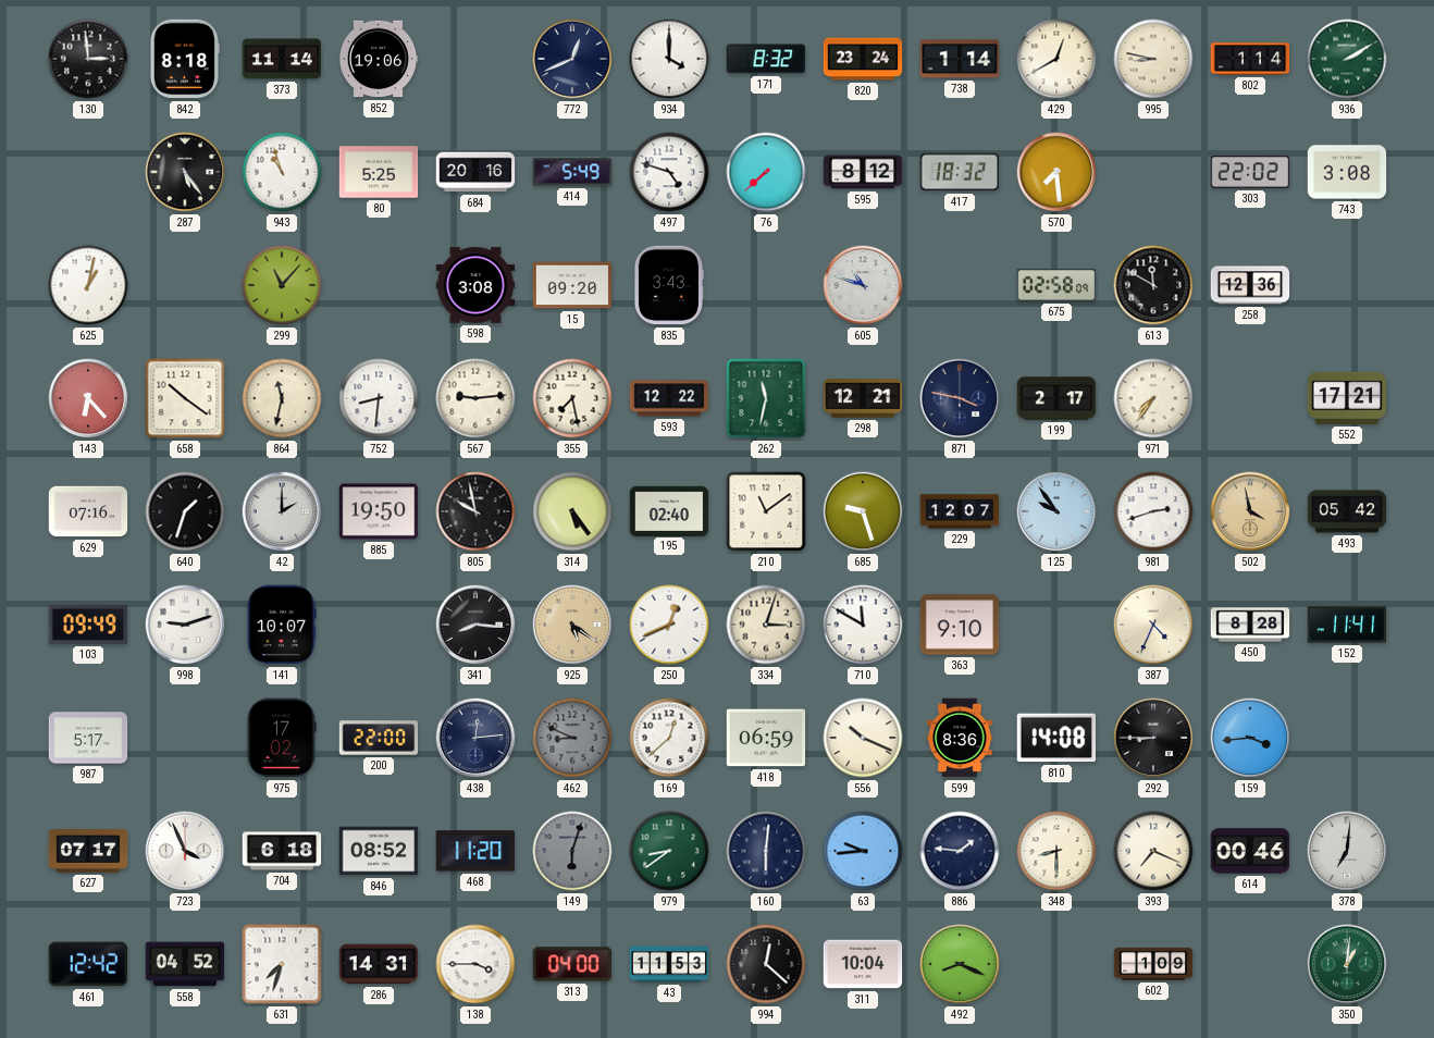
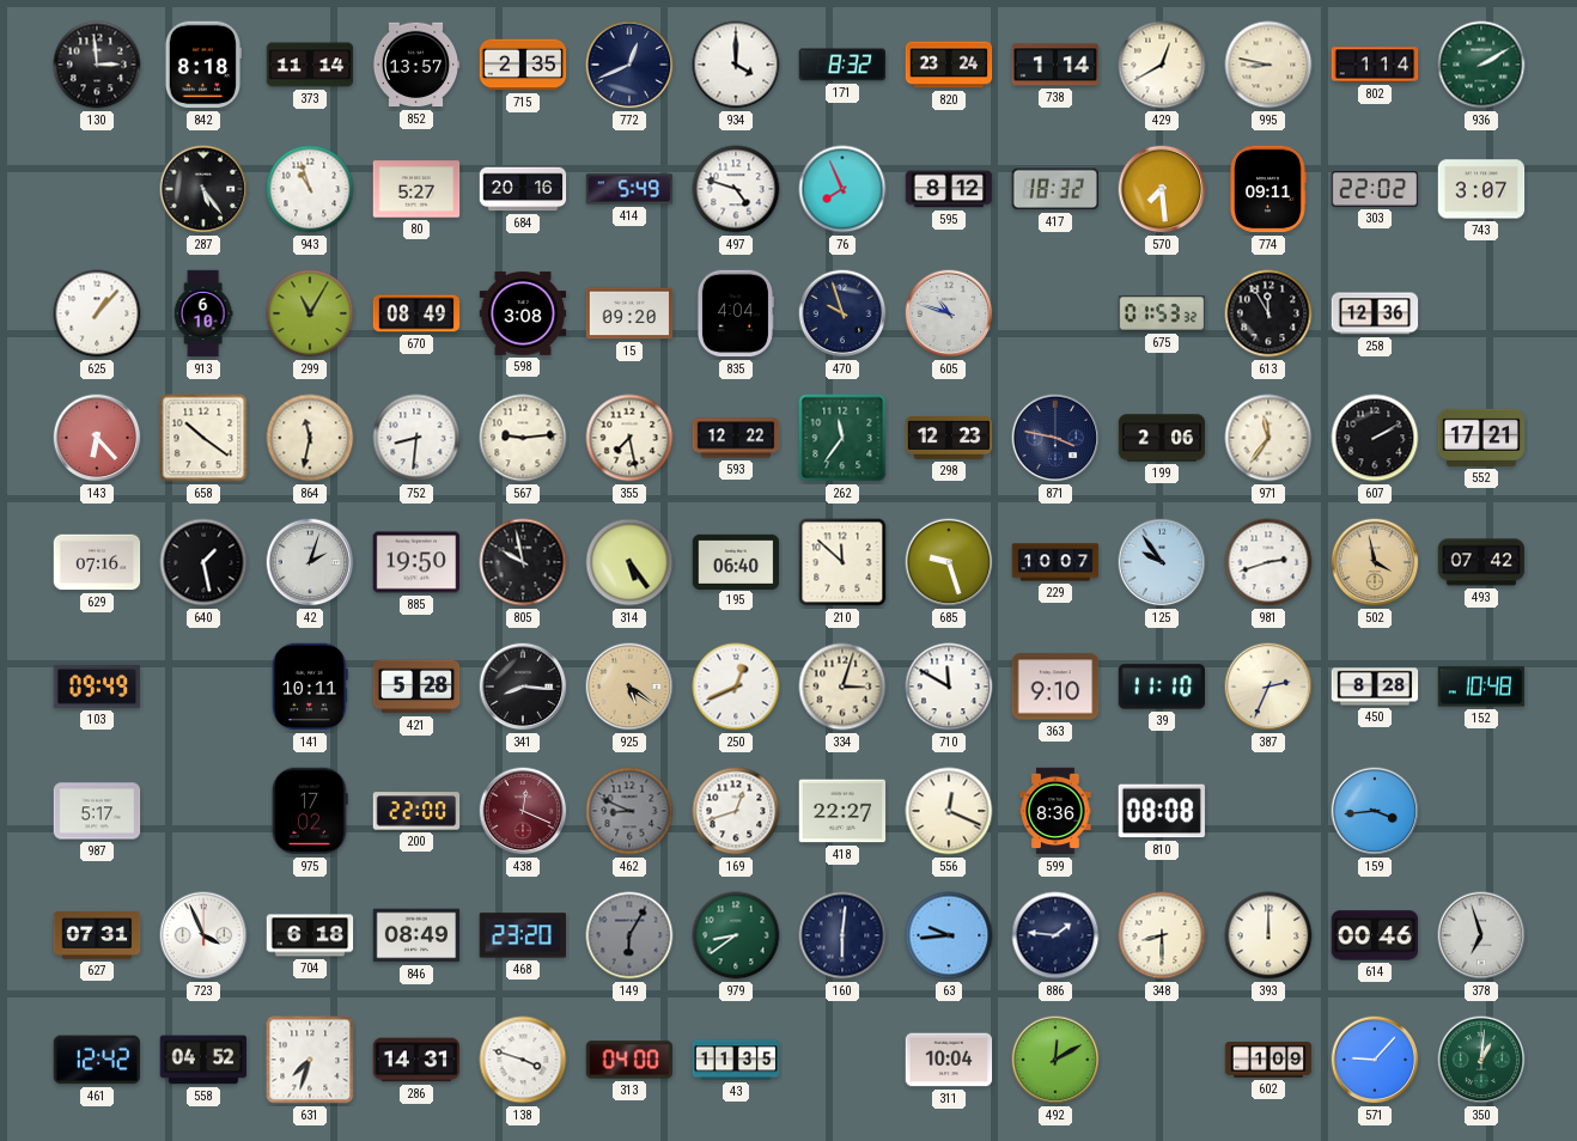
852: 19:06 -> 13:57
715: none -> 2:35
80: 5:25 -> 5:27
76: 7:38 -> 7:56
774: none -> 09:11
743: 3:08 -> 3:07
625: 1:02 -> 1:07
913: none -> 6:10
299: 11:07 -> 11:05
670: none -> 08:49
835: 3:43 -> 4:04
470: none -> 9:57
675: 02:58 -> 01:53
613: 11:50 -> 11:55
262: 11:32 -> 11:36
298: 12:21 -> 12:23
199: 2:17 -> 2:06
971: 7:36 -> 11:36
607: none -> 2:10
640: 1:33 -> 1:28
42: 2:00 -> 2:03
195: 02:40 -> 06:40
210: 11:09 -> 11:52
229: 12:07 -> 10:07
493: 05:42 -> 07:42
998: 9:12 -> none
141: 10:07 -> 10:11
421: none -> 5:28
39: none -> 11:10
387: 4:34 -> 2:34
152: 11:41 -> 10:48
438: 12:14 -> 12:19
438 dial: navy -> burgundy
169: 12:38 -> 12:42
418: 06:59 -> 22:27
556: 10:19 -> 12:19
810: 14:08 -> 08:08
292: 8:45 -> none
627: 07:17 -> 07:31
846: 08:52 -> 08:49
468: 11:20 -> 23:20
149: 6:03 -> 6:05
393: 7:19 -> 12:00
378: 7:01 -> 6:57
138: 3:45 -> 3:48
43: 11:53 -> 11:35
994: 12:22 -> none
492: 8:19 -> 12:10
571: none -> 9:07
